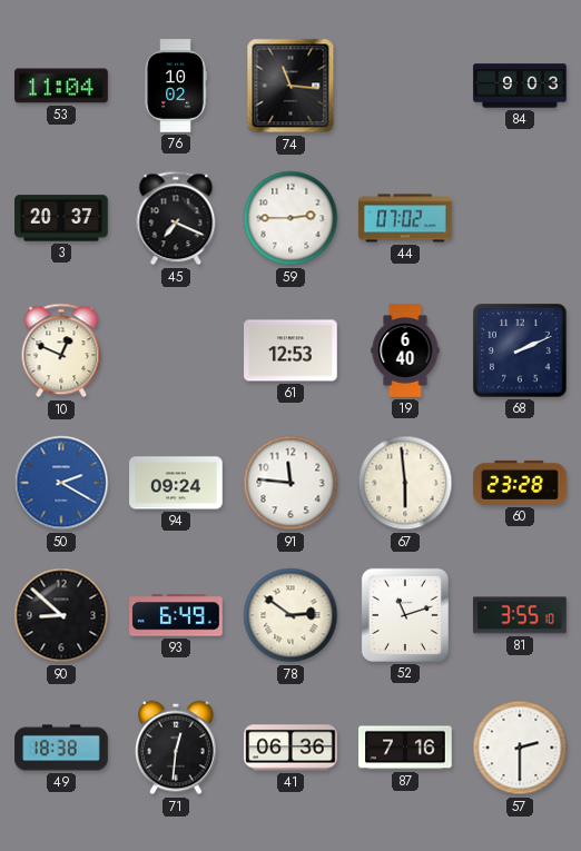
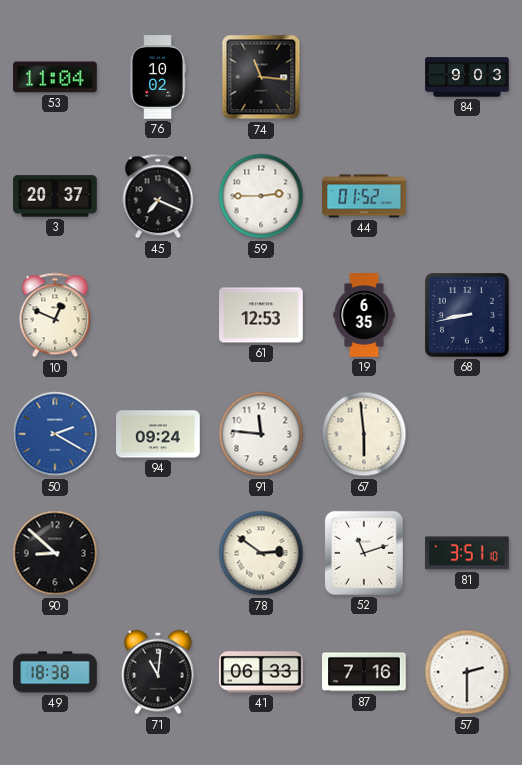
44: 07:02 -> 01:52
19: 6:40 -> 6:35
68: 2:11 -> 8:43
60: 23:28 -> none
93: 6:49 -> none
81: 3:55 -> 3:51
71: 12:31 -> 11:01
41: 06:36 -> 06:33
